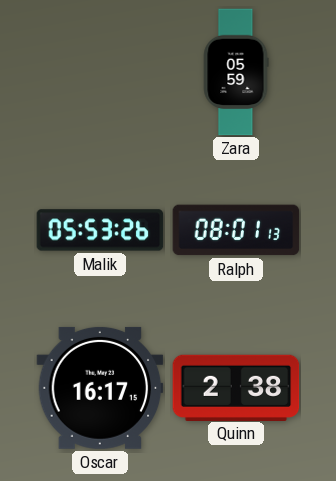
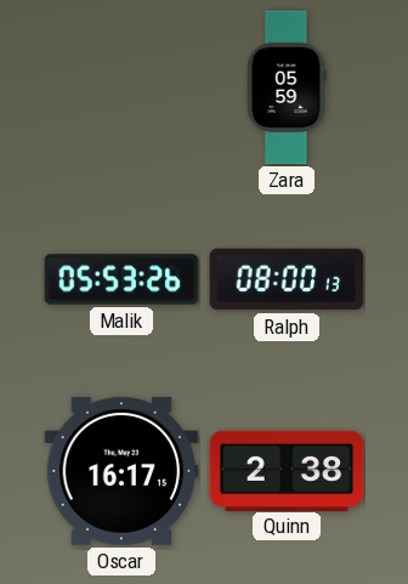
Ralph: 08:01 -> 08:00
